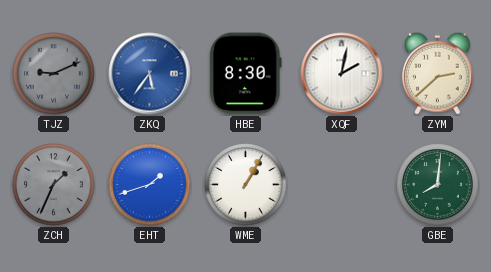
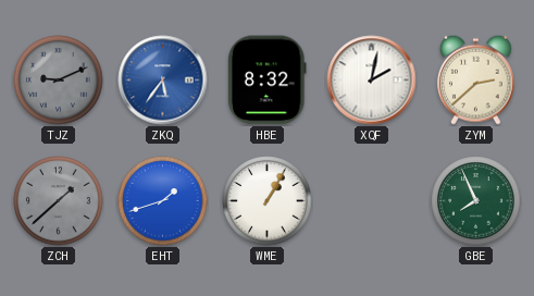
HBE: 8:30 -> 8:32
ZCH: 1:34 -> 1:38
GBE: 8:01 -> 7:56
